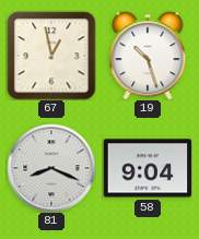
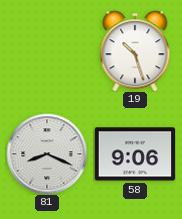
67: 12:58 -> none
58: 9:04 -> 9:06
